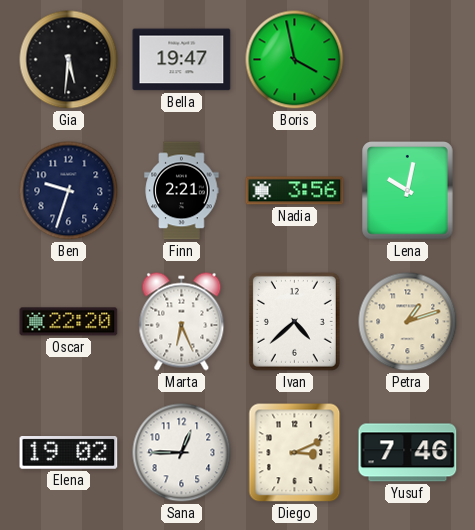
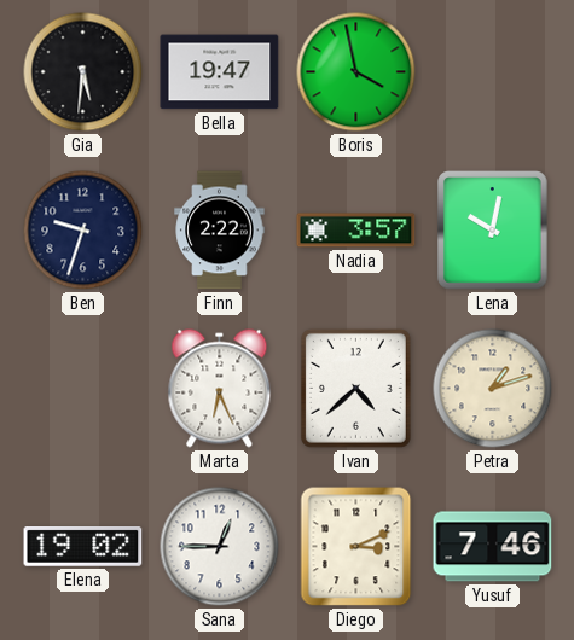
Finn: 2:21 -> 2:22
Nadia: 3:56 -> 3:57
Oscar: 22:20 -> none
